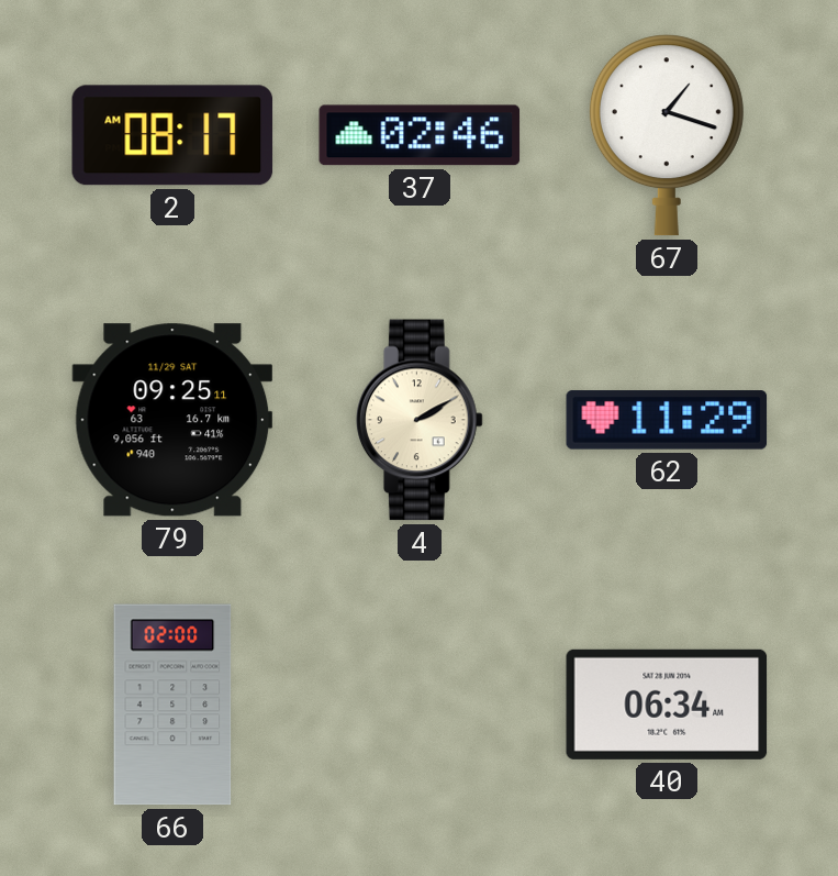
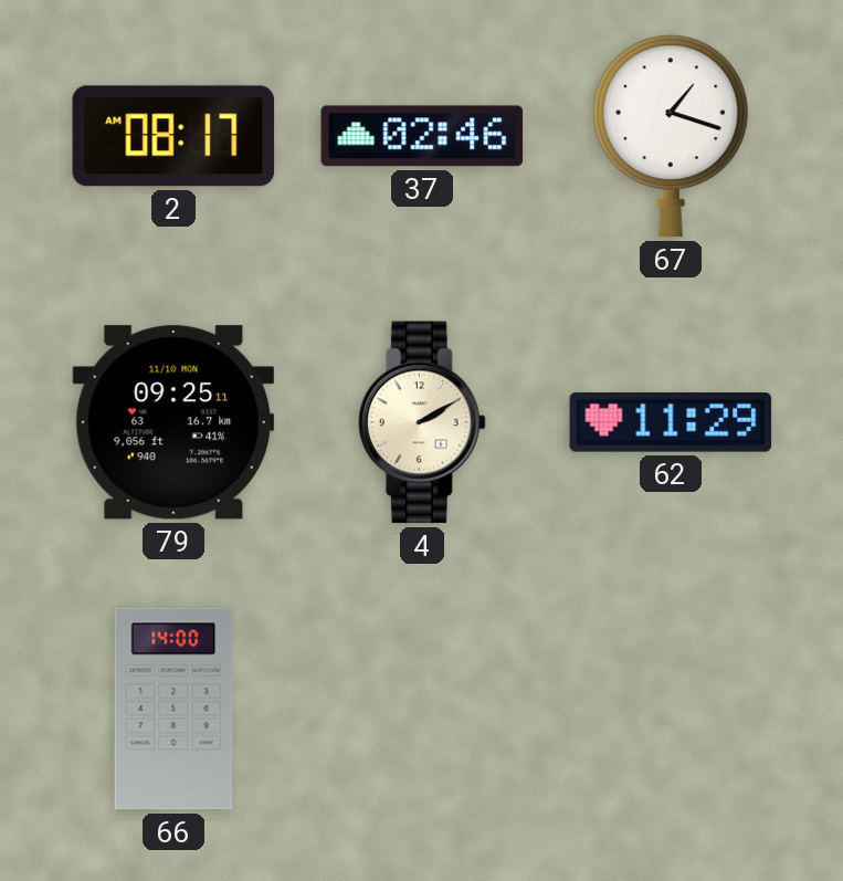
79 date: 11/29 SAT -> 11/10 MON
66: 02:00 -> 14:00
40: 06:34 -> none
